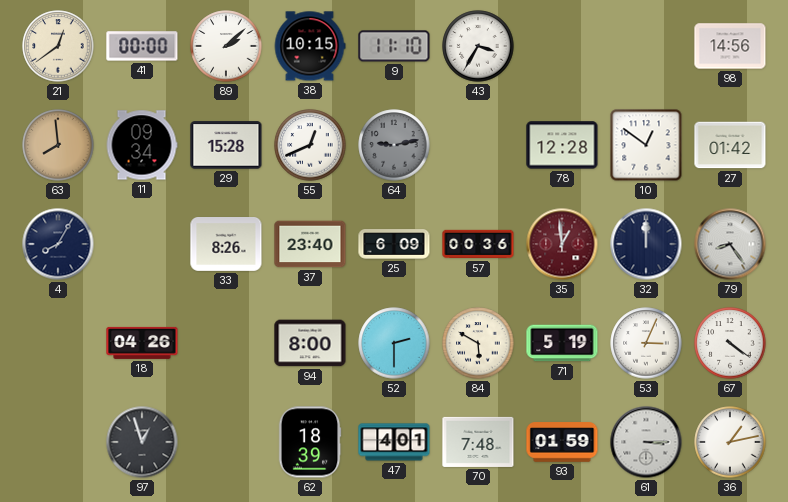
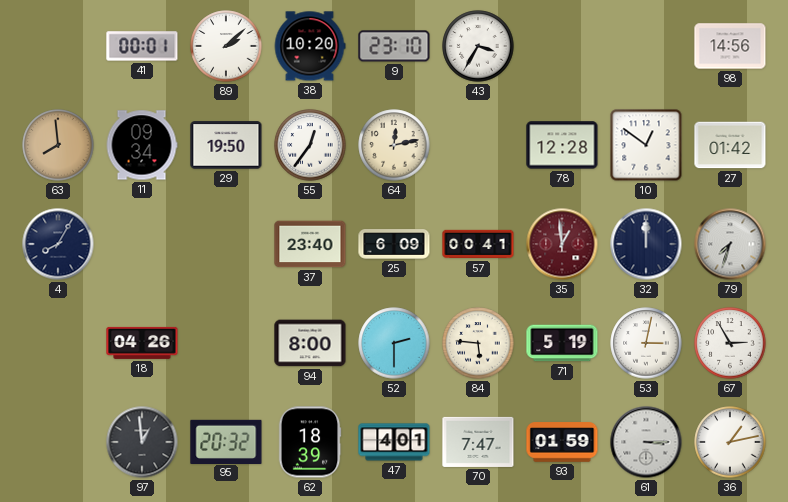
21: 12:39 -> none
41: 00:00 -> 00:01
38: 10:15 -> 10:20
9: 11:10 -> 23:10
29: 15:28 -> 19:50
55: 12:41 -> 12:36
64: 9:13 -> 12:13
64 dial: grey -> cream
33: 8:26 -> none
57: 00:36 -> 00:41
79: 8:24 -> 7:33
84: 5:50 -> 5:46
53: 3:04 -> 3:02
67: 4:21 -> 2:55
97: 12:57 -> 12:59
95: none -> 20:32
70: 7:48 -> 7:47
